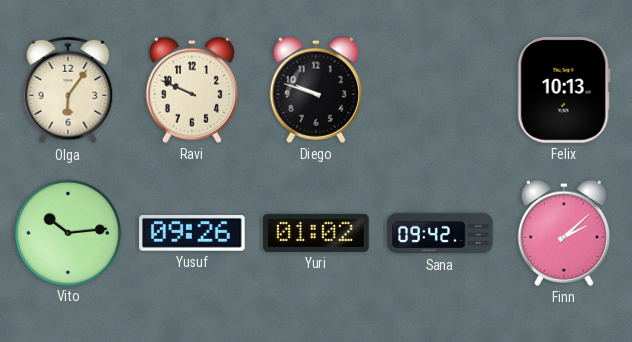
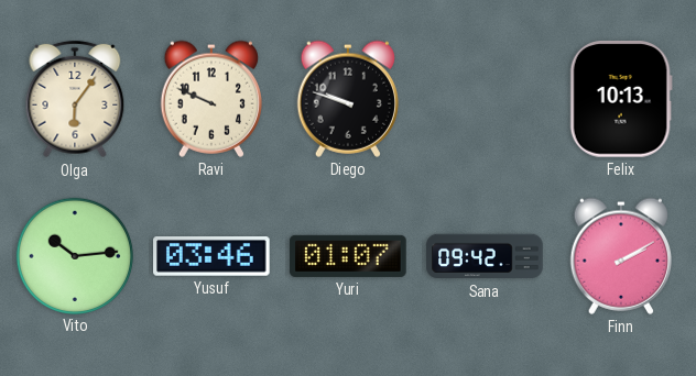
Yusuf: 09:26 -> 03:46
Yuri: 01:02 -> 01:07
Finn: 2:08 -> 2:10
